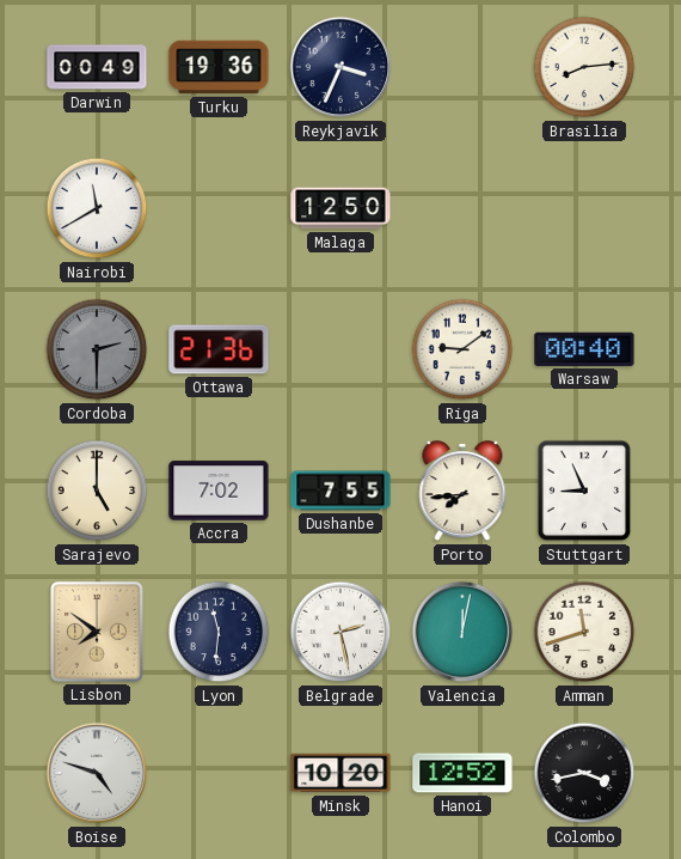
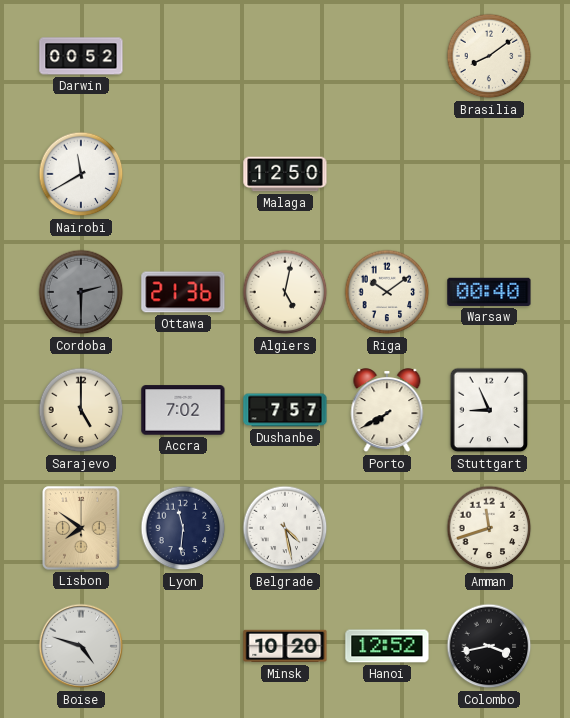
Darwin: 00:49 -> 00:52
Turku: 19:36 -> none
Reykjavik: 3:34 -> none
Brasilia: 8:14 -> 8:09
Algiers: none -> 5:02
Riga: 9:09 -> 10:09
Dushanbe: 7:55 -> 7:57
Porto: 7:44 -> 7:40
Belgrade: 2:28 -> 4:28
Valencia: 12:02 -> none
